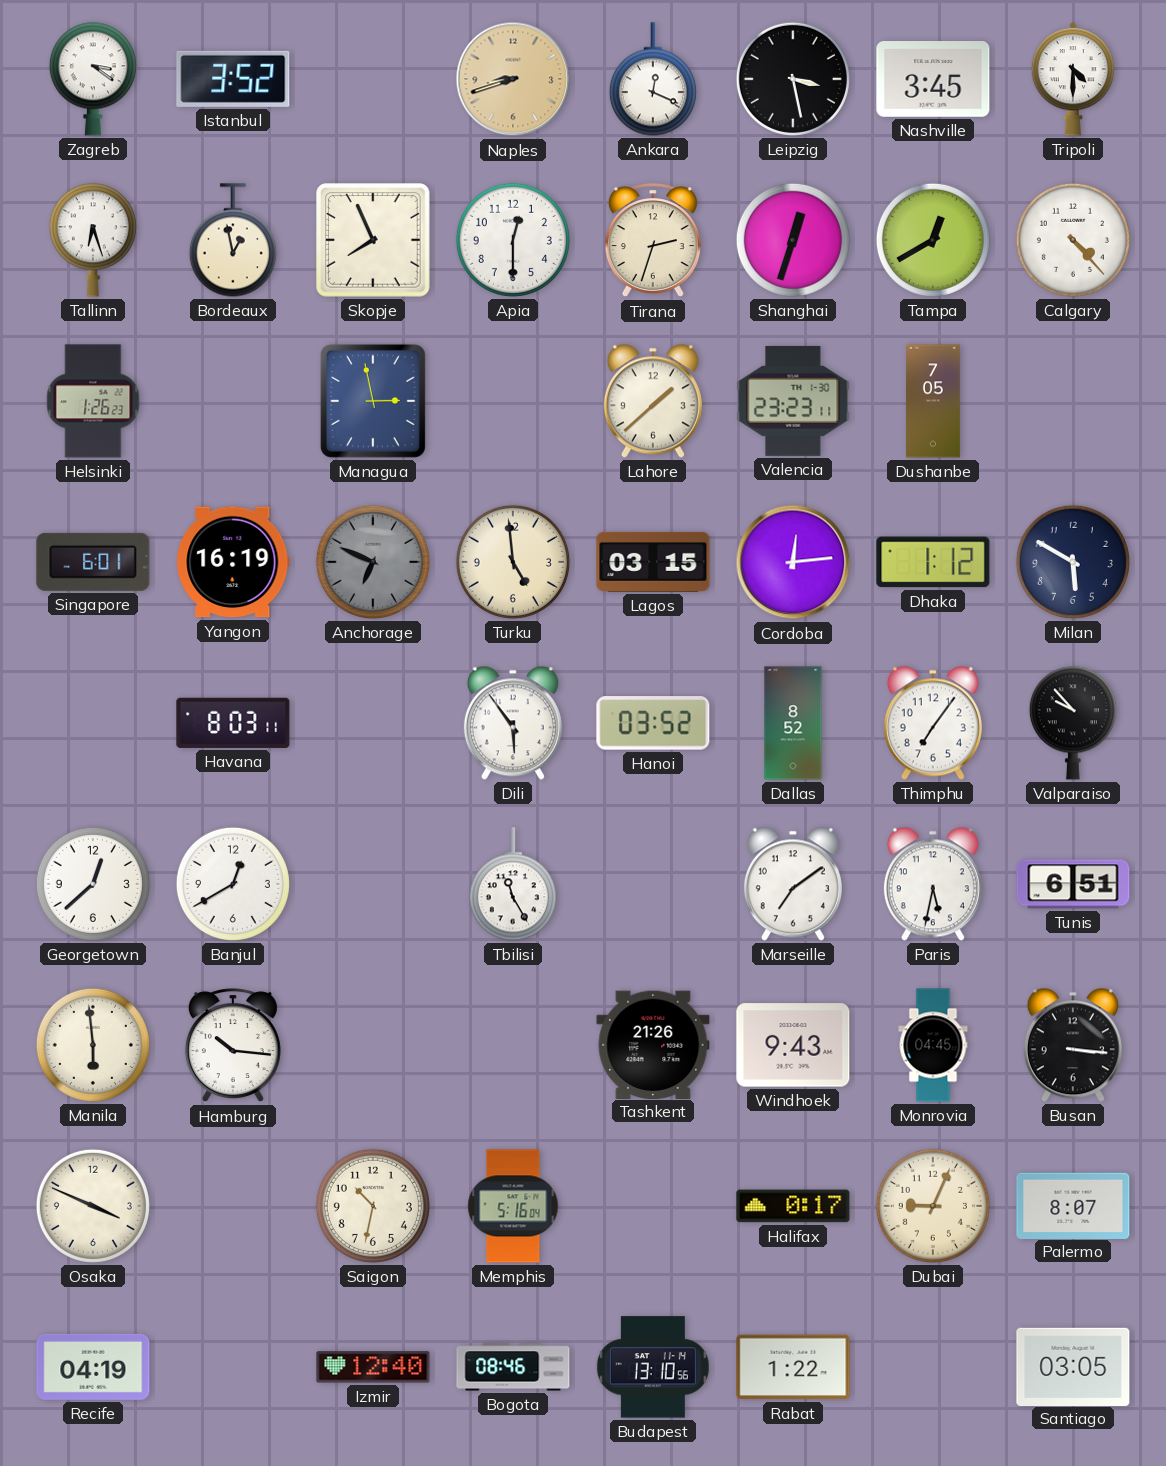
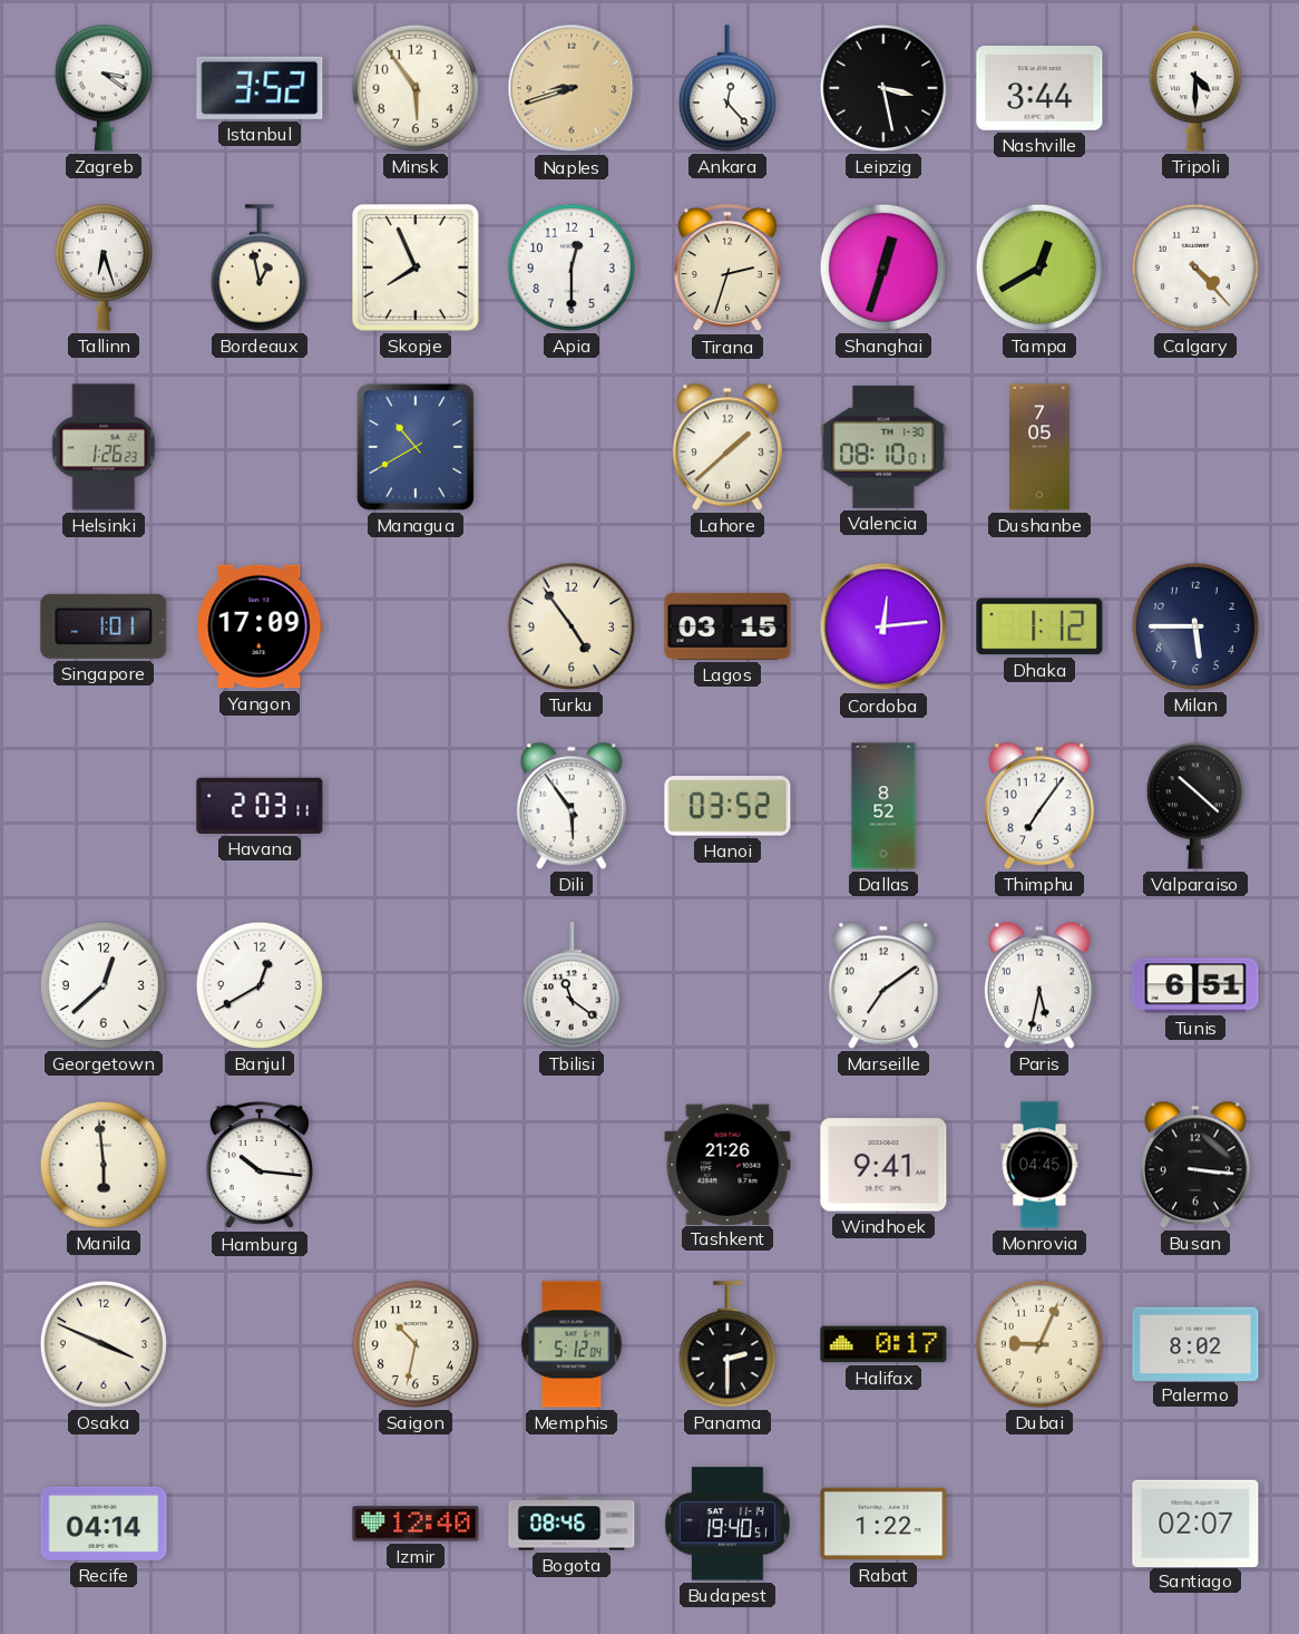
Minsk: none -> 5:54
Ankara: 12:19 -> 12:23
Nashville: 3:45 -> 3:44
Managua: 2:58 -> 10:40
Valencia: 23:23 -> 08:10
Singapore: 6:01 -> 1:01
Yangon: 16:19 -> 17:09
Anchorage: 6:49 -> none
Turku: 4:59 -> 4:54
Milan: 5:50 -> 5:45
Havana: 8:03 -> 2:03
Valparaiso: 9:53 -> 10:22
Tbilisi: 11:25 -> 11:21
Windhoek: 9:43 -> 9:41
Memphis: 5:16 -> 5:12
Panama: none -> 2:30
Palermo: 8:07 -> 8:02
Recife: 04:19 -> 04:14
Budapest: 13:10 -> 19:40
Santiago: 03:05 -> 02:07
